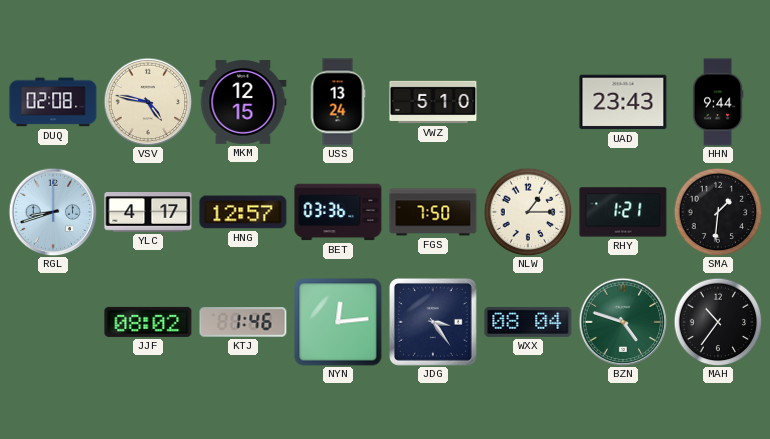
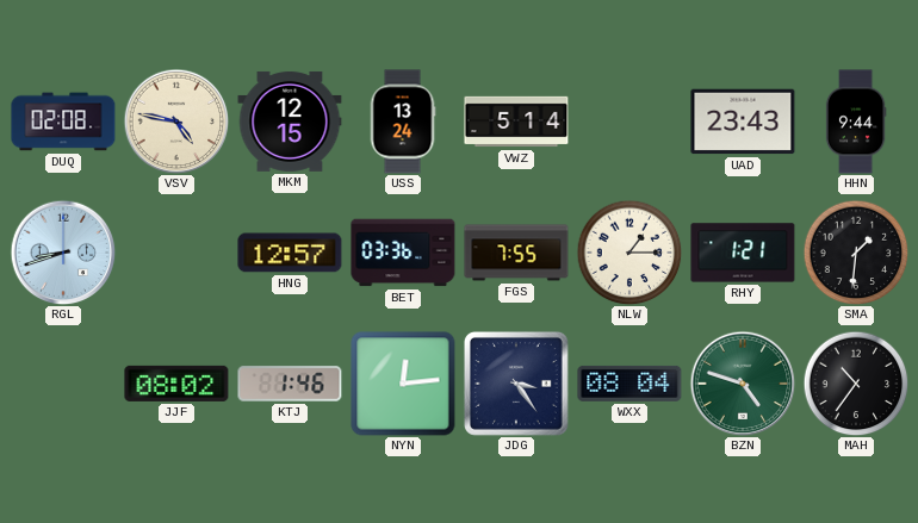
VWZ: 5:10 -> 5:14
YLC: 4:17 -> none
FGS: 7:50 -> 7:55
